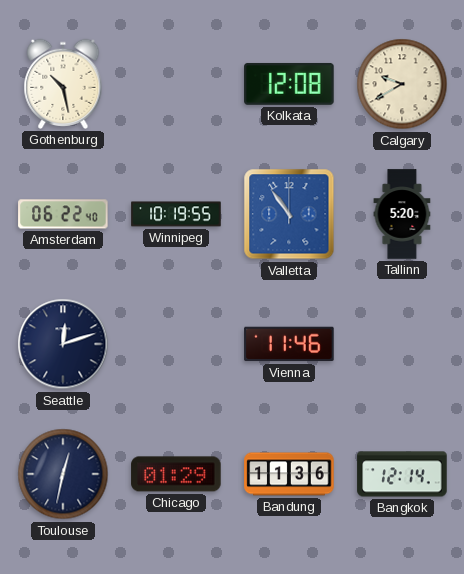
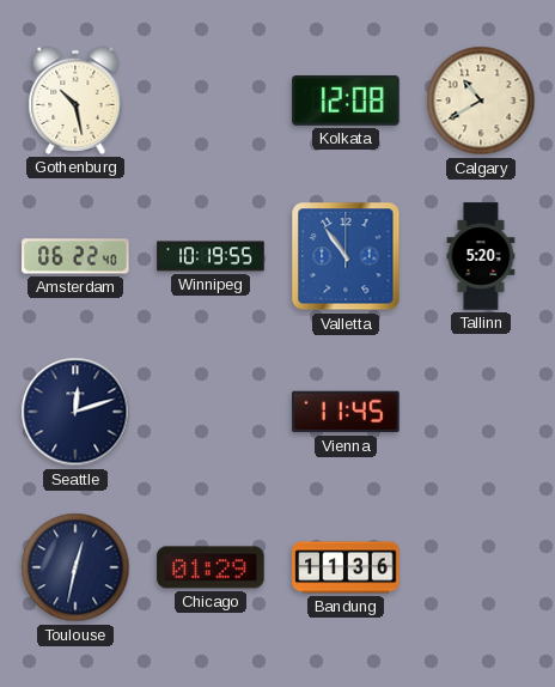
Calgary: 9:40 -> 10:40
Vienna: 11:46 -> 11:45
Bangkok: 12:14 -> none
